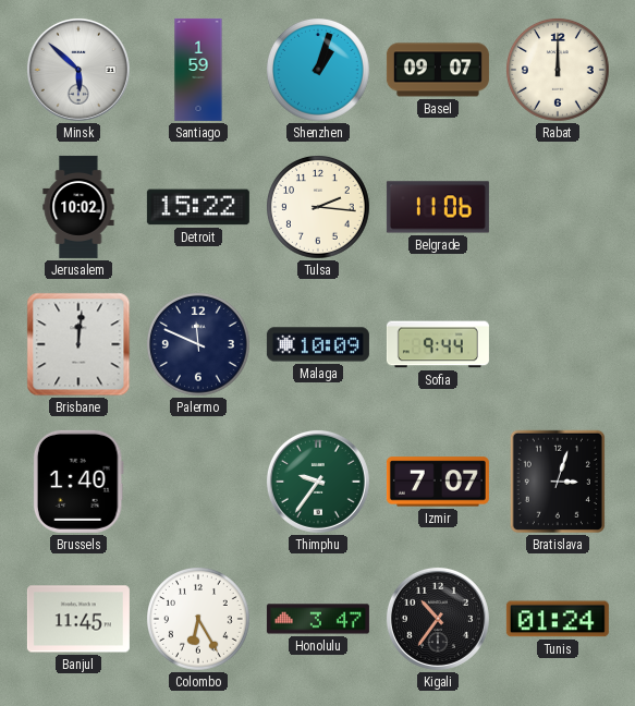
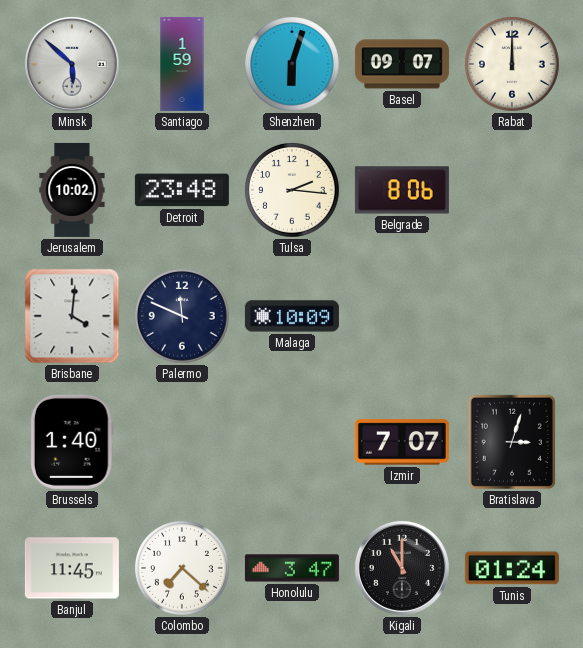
Shenzhen: 1:03 -> 6:03
Detroit: 15:22 -> 23:48
Belgrade: 11:06 -> 8:06
Brisbane: 12:01 -> 4:01
Sofia: 9:44 -> none
Thimphu: 9:36 -> none
Colombo: 6:25 -> 7:22
Kigali: 10:36 -> 11:00
